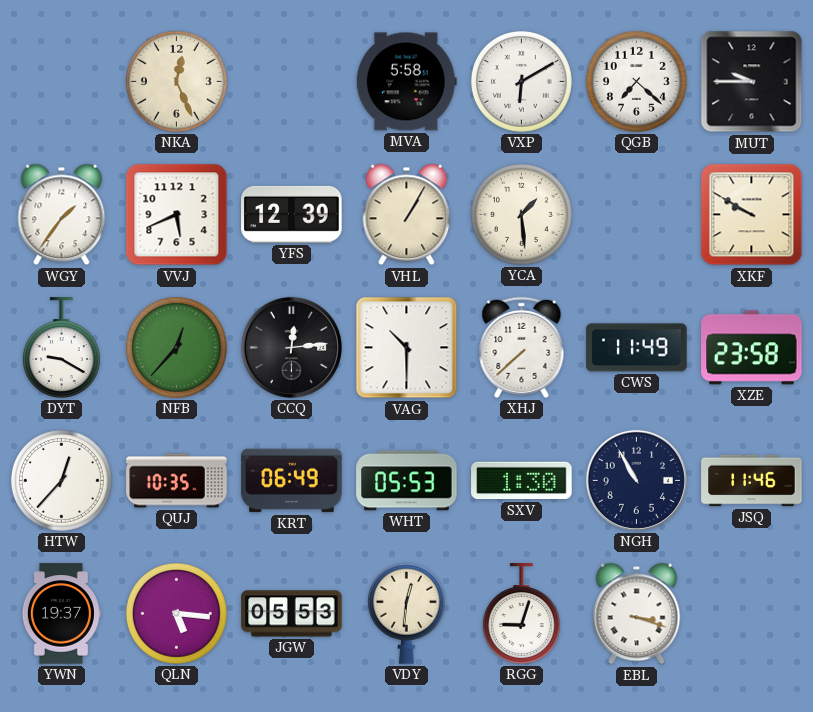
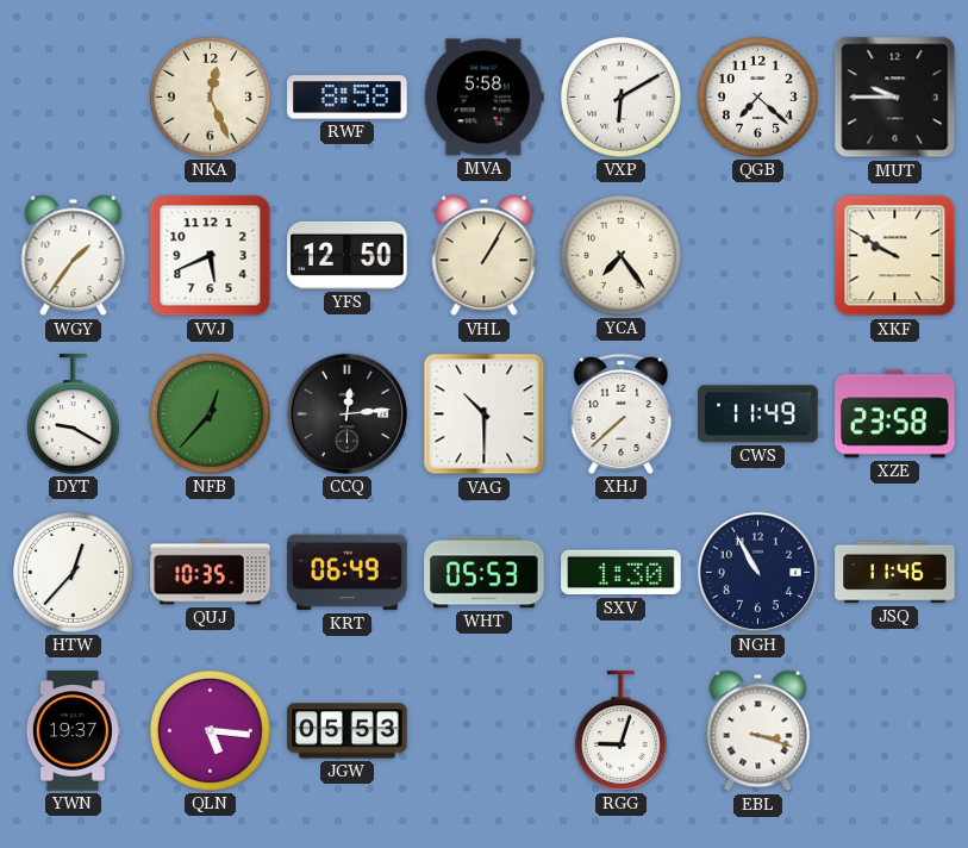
RWF: none -> 8:58
YFS: 12:39 -> 12:50
YCA: 1:29 -> 7:24
VDY: 12:31 -> none
